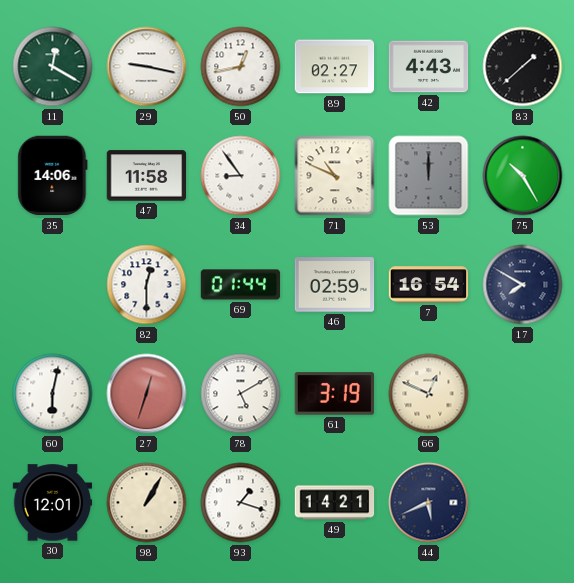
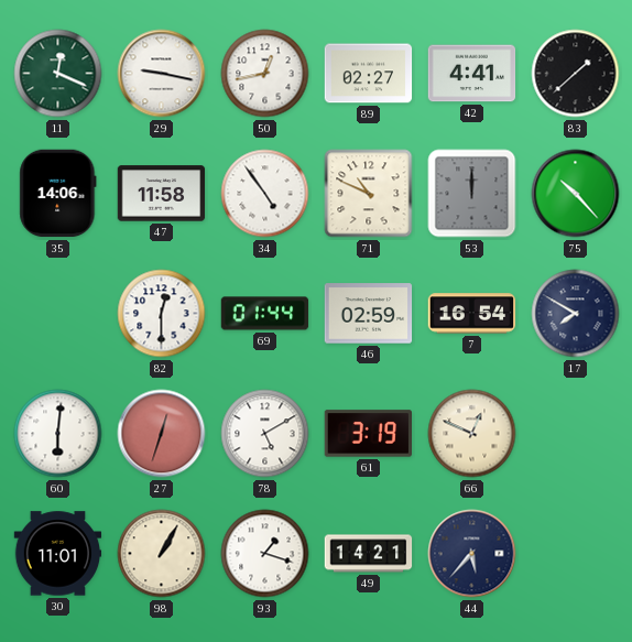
11: 12:20 -> 12:19
42: 4:43 -> 4:41
34: 8:54 -> 4:54
75: 10:25 -> 10:23
60: 6:02 -> 6:01
30: 12:01 -> 11:01
44: 5:41 -> 5:37
